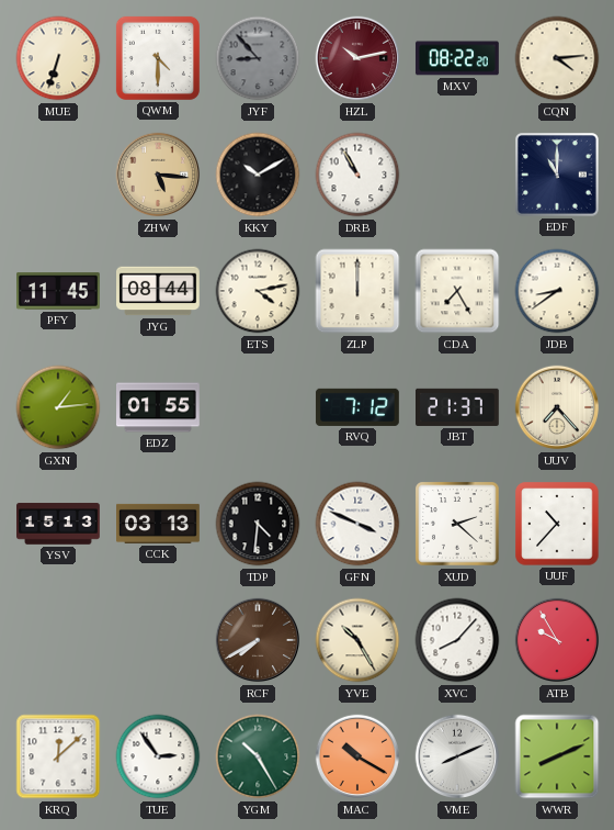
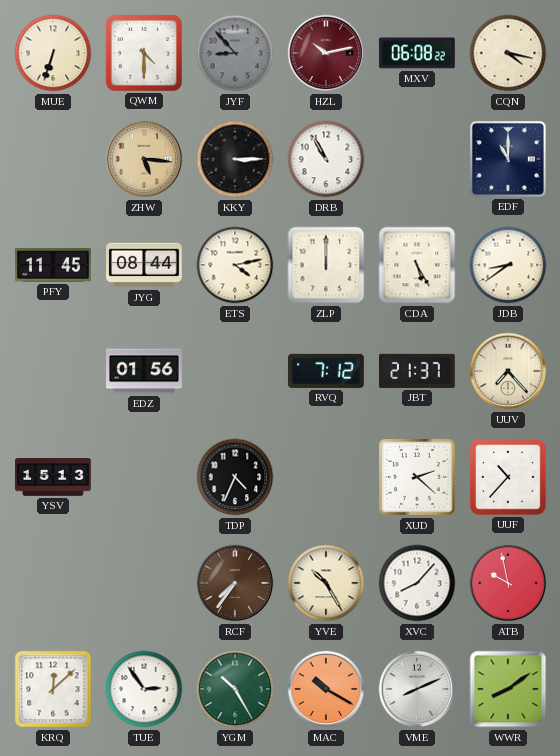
MXV: 08:22 -> 06:08
CQN: 4:14 -> 4:17
KKY: 10:10 -> 3:15
CDA: 7:25 -> 5:25
GXN: 1:14 -> none
EDZ: 01:55 -> 01:56
CCK: 03:13 -> none
TDP: 4:31 -> 4:34
GFN: 3:49 -> none
RCF: 7:40 -> 7:36
ATB: 9:55 -> 9:58
WWR: 8:11 -> 8:09
